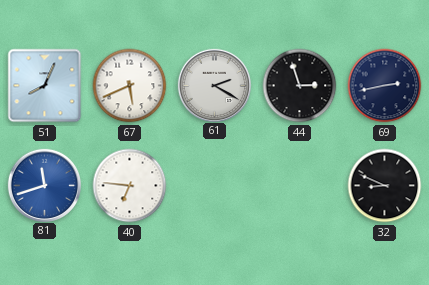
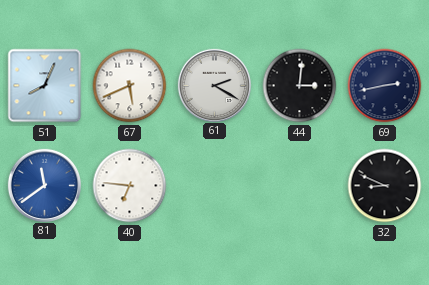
44: 2:57 -> 3:01
81: 11:42 -> 11:39
